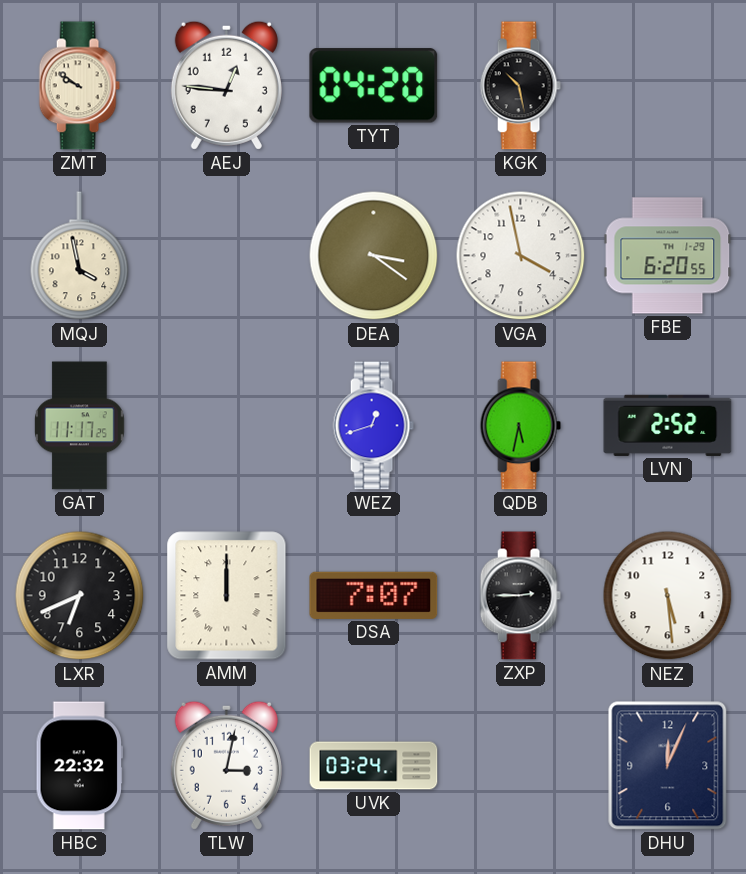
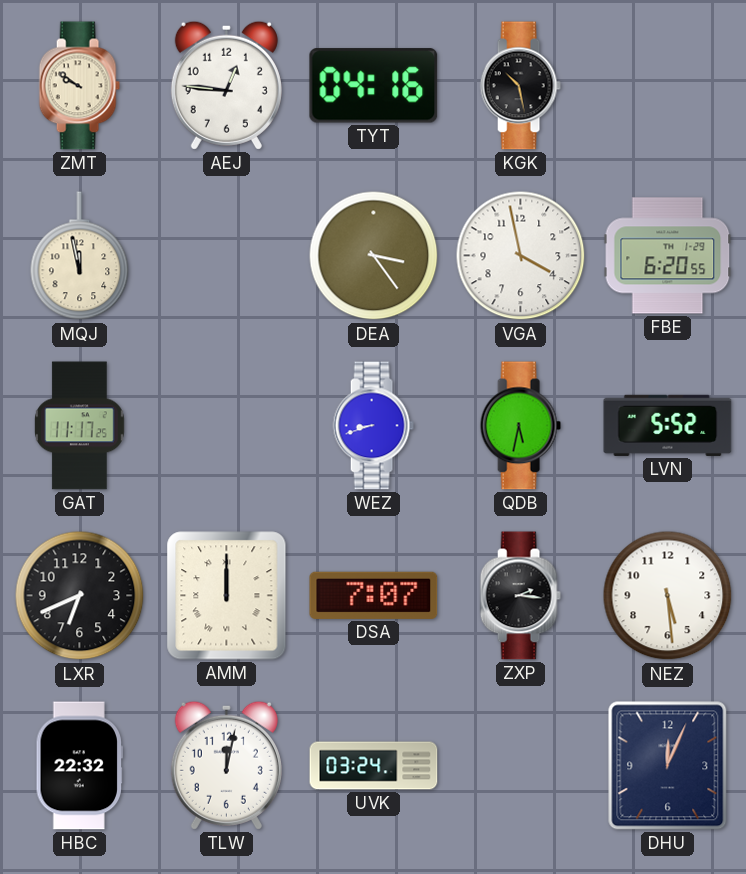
TYT: 04:20 -> 04:16
MQJ: 3:58 -> 11:58
DEA: 3:21 -> 3:24
WEZ: 12:42 -> 8:42
LVN: 2:52 -> 5:52
ZXP: 2:45 -> 2:16
TLW: 3:02 -> 12:02
